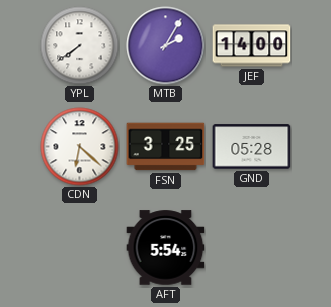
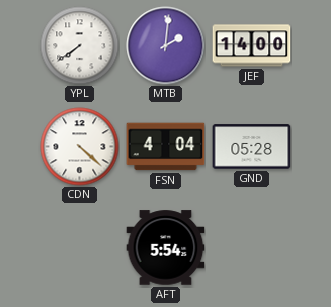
MTB: 2:05 -> 2:01
CDN: 6:22 -> 4:22
FSN: 3:25 -> 4:04
